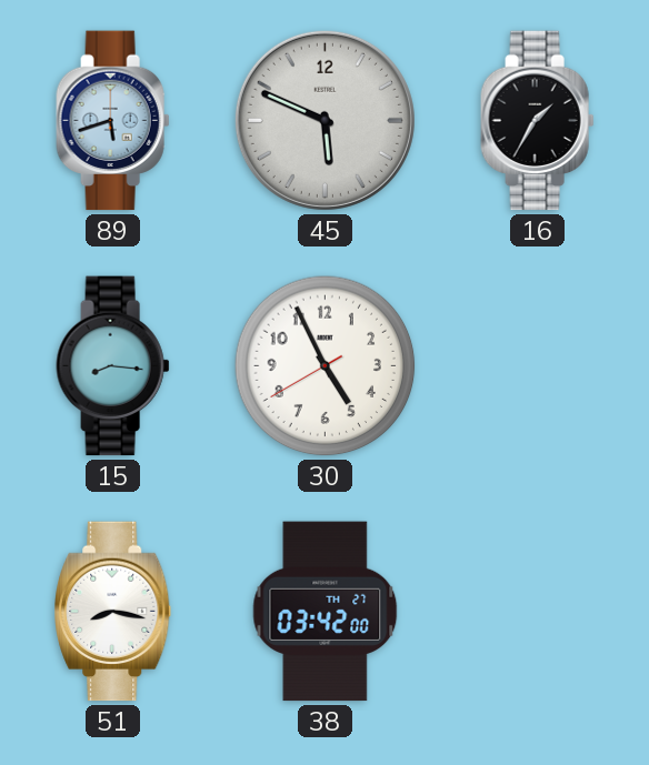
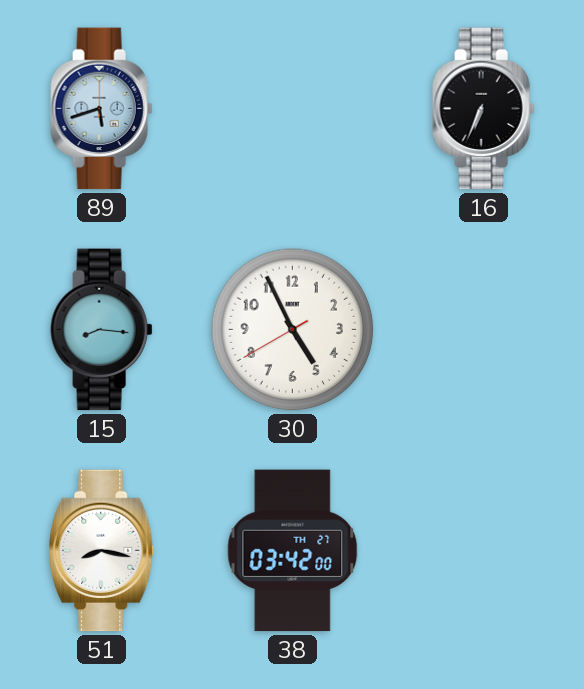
45: 5:49 -> none
16: 1:35 -> 6:34
